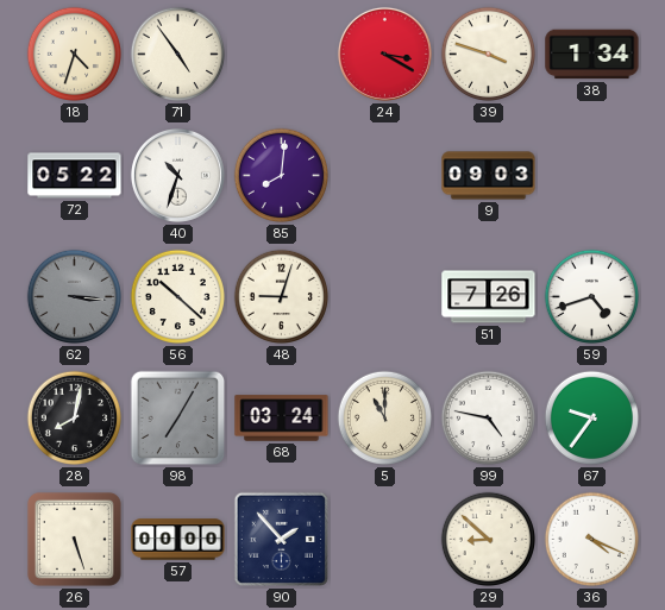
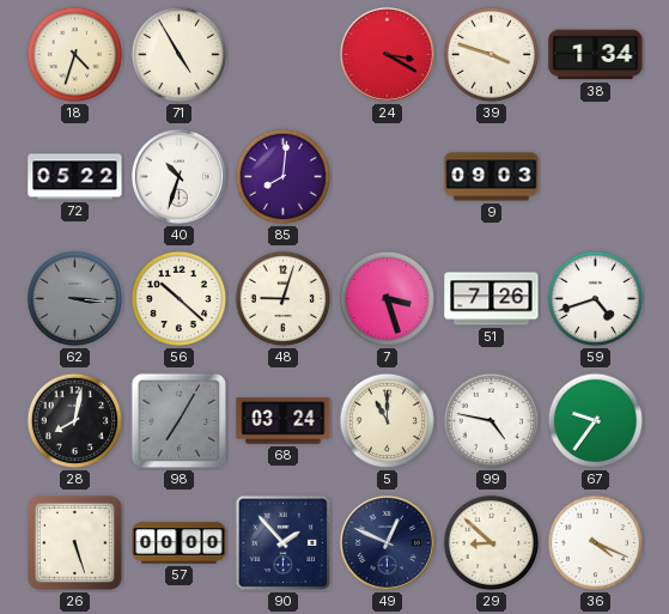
71: 4:54 -> 4:55
7: none -> 3:27
49: none -> 12:49
